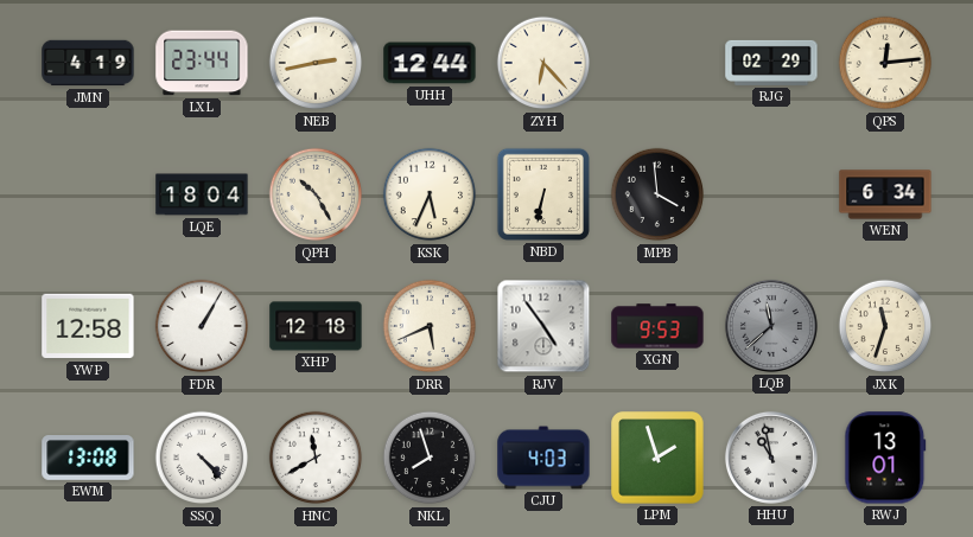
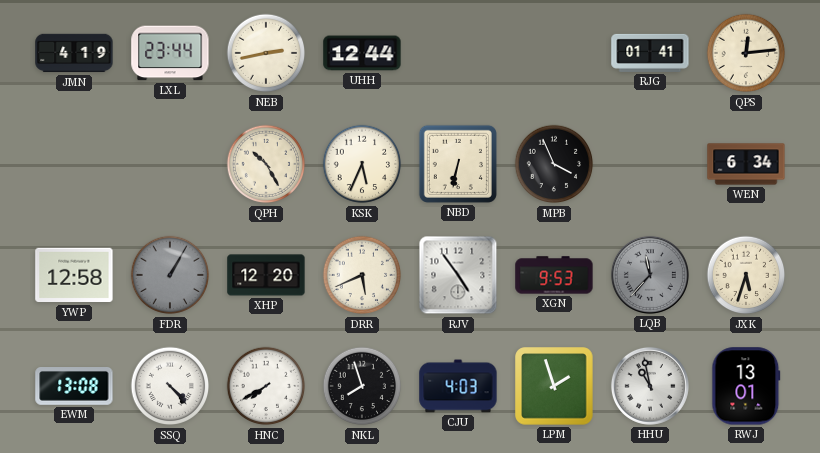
ZYH: 6:23 -> none
RJG: 02:29 -> 01:41
LQE: 18:04 -> none
MPB: 3:59 -> 3:56
FDR dial: white -> grey
XHP: 12:18 -> 12:20
LQB: 11:38 -> 11:37
JXK: 11:33 -> 5:33
HNC: 11:40 -> 7:40
